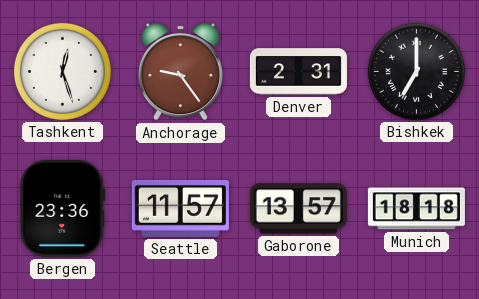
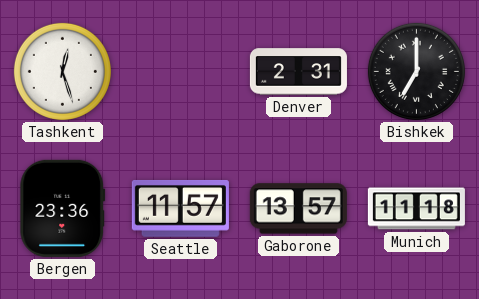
Anchorage: 9:24 -> none
Munich: 18:18 -> 11:18
